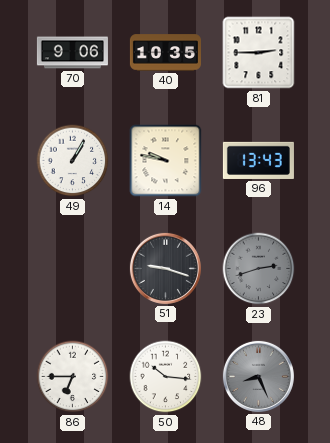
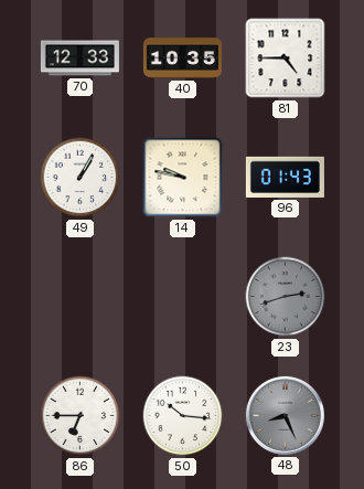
70: 9:06 -> 12:33
81: 2:45 -> 4:45
96: 13:43 -> 01:43
51: 9:18 -> none
